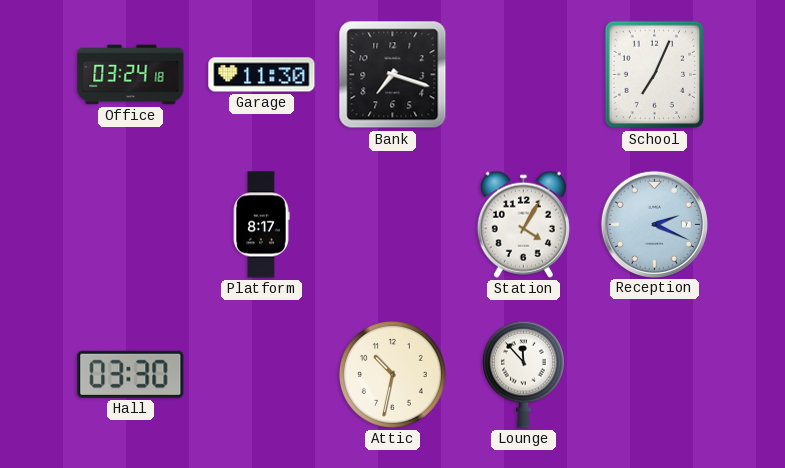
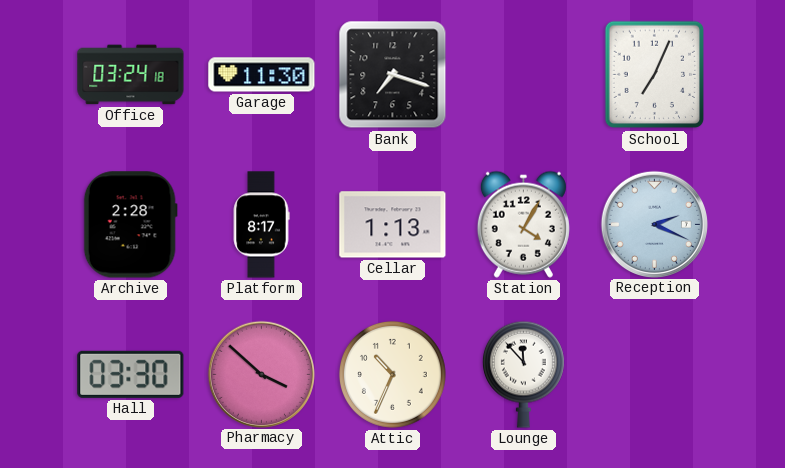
Archive: none -> 2:28
Cellar: none -> 1:13
Pharmacy: none -> 3:52
Attic: 10:32 -> 10:34
